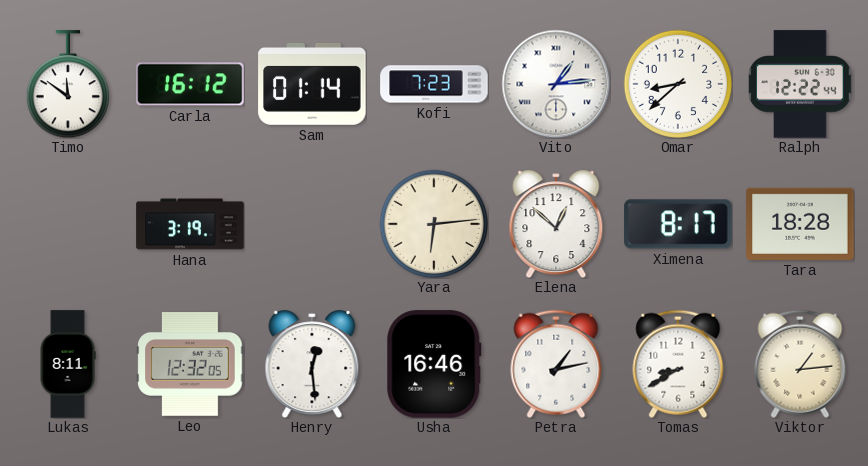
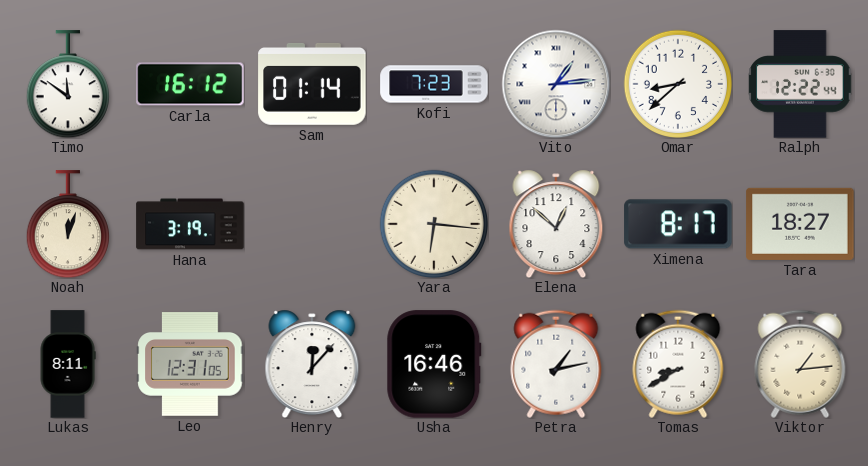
Noah: none -> 12:03
Yara: 6:14 -> 6:16
Tara: 18:28 -> 18:27
Leo: 12:32 -> 12:31
Henry: 12:29 -> 12:07
